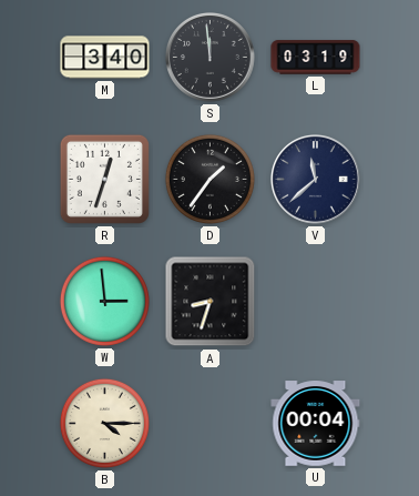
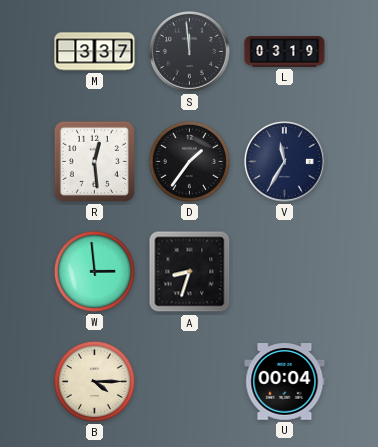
M: 3:40 -> 3:37
R: 12:33 -> 12:29
V: 11:38 -> 11:35
